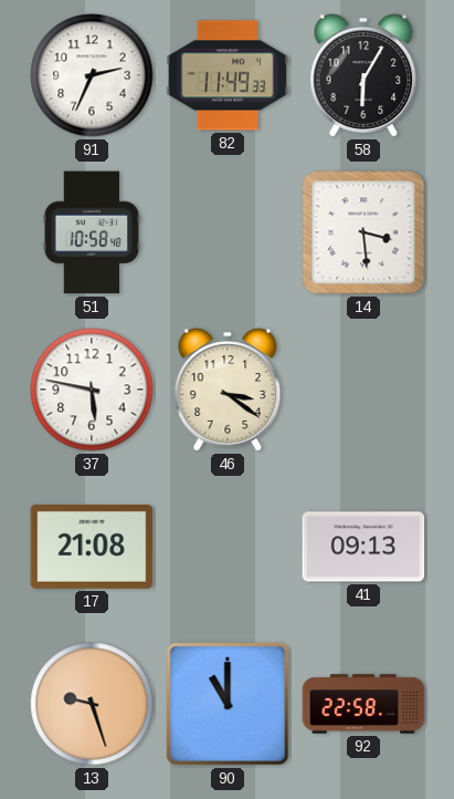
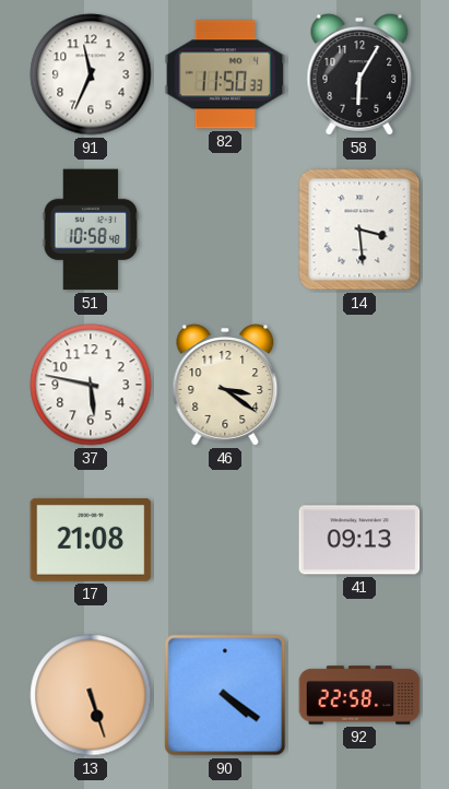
91: 2:34 -> 11:34
82: 11:49 -> 11:50
13: 9:27 -> 5:27
90: 11:00 -> 4:21
